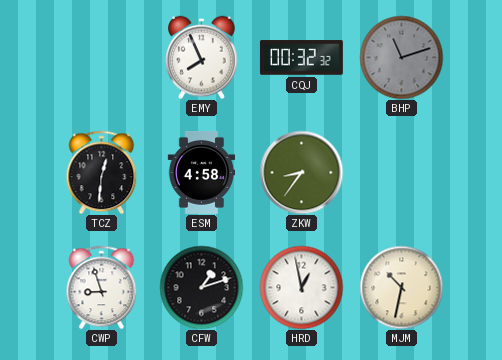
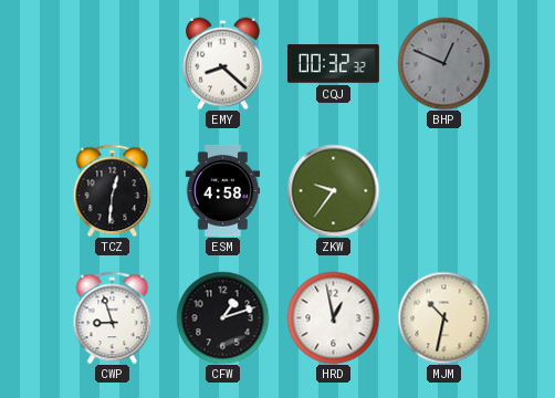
EMY: 7:56 -> 8:22
BHP: 11:12 -> 12:49
ZKW: 8:36 -> 9:36
